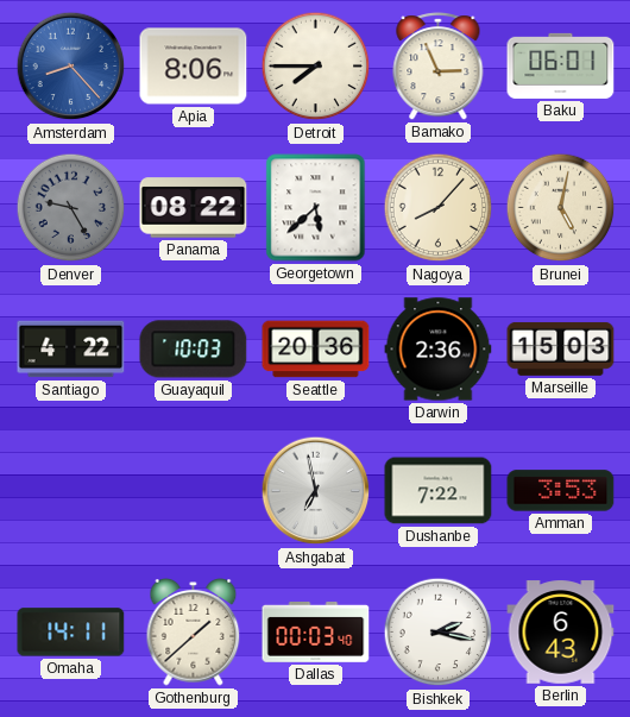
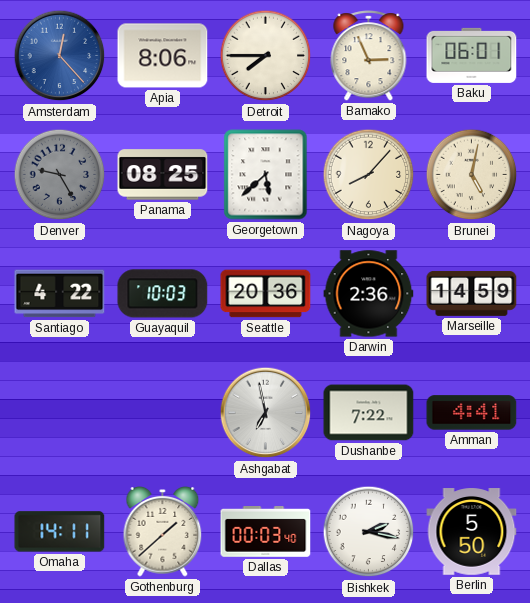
Amsterdam: 8:23 -> 12:23
Panama: 08:22 -> 08:25
Marseille: 15:03 -> 14:59
Amman: 3:53 -> 4:41
Berlin: 6:43 -> 5:50
